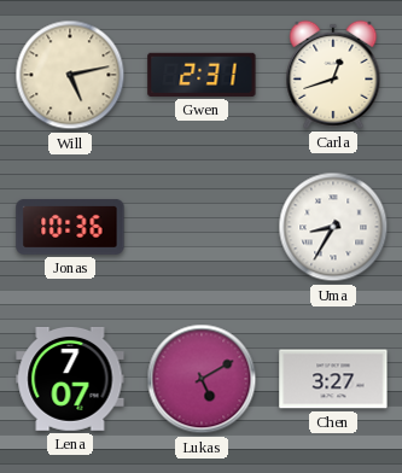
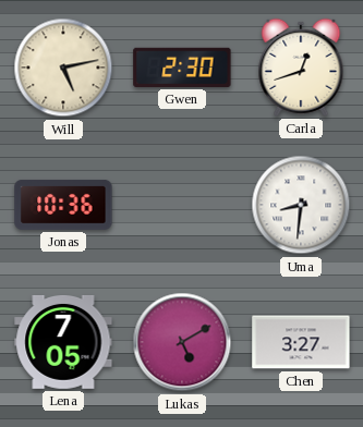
Gwen: 2:31 -> 2:30
Uma: 8:35 -> 8:31
Lena: 7:07 -> 7:05
